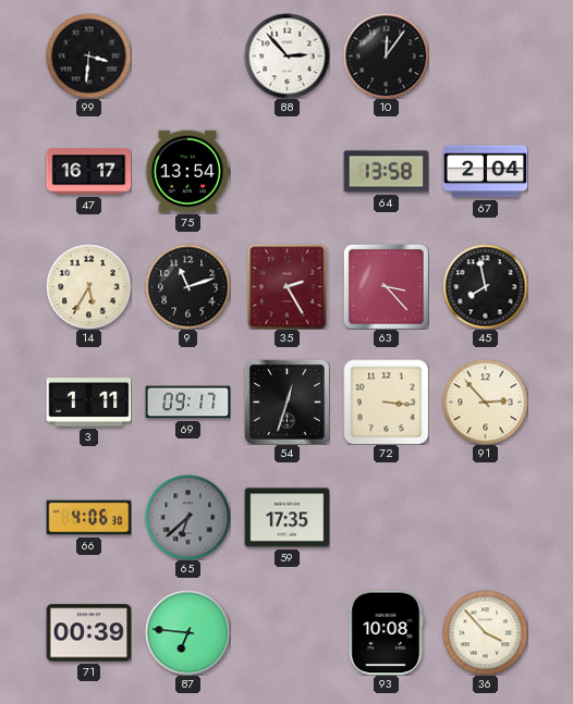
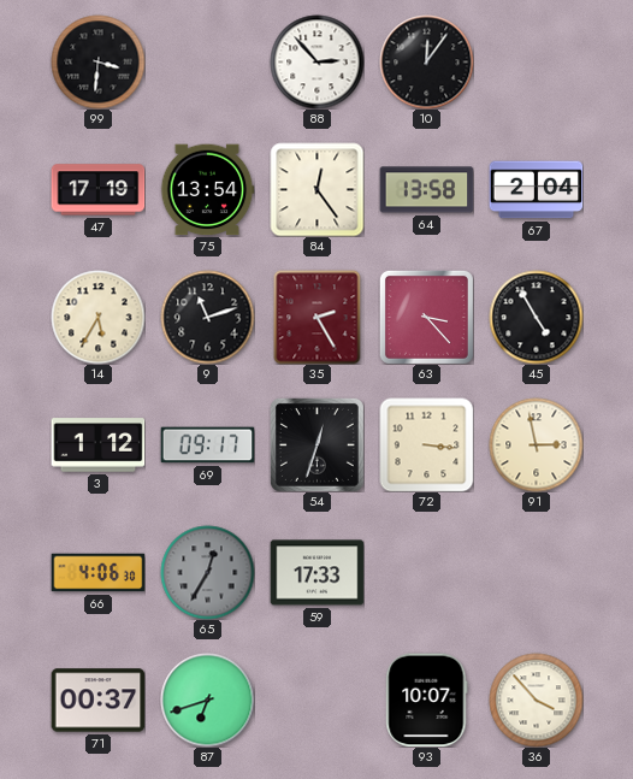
47: 16:17 -> 17:19
84: none -> 12:24
45: 7:58 -> 4:55
3: 1:11 -> 1:12
91: 2:53 -> 2:58
65: 6:38 -> 12:35
59: 17:35 -> 17:33
71: 00:39 -> 00:37
87: 6:46 -> 6:42
93: 10:08 -> 10:07
